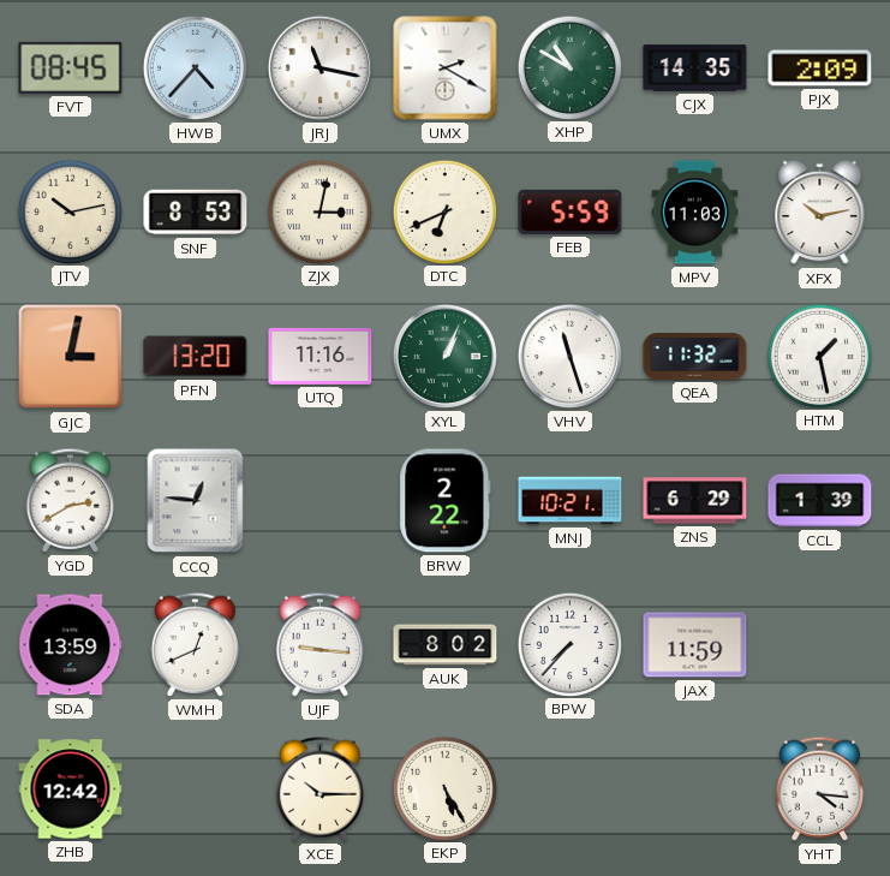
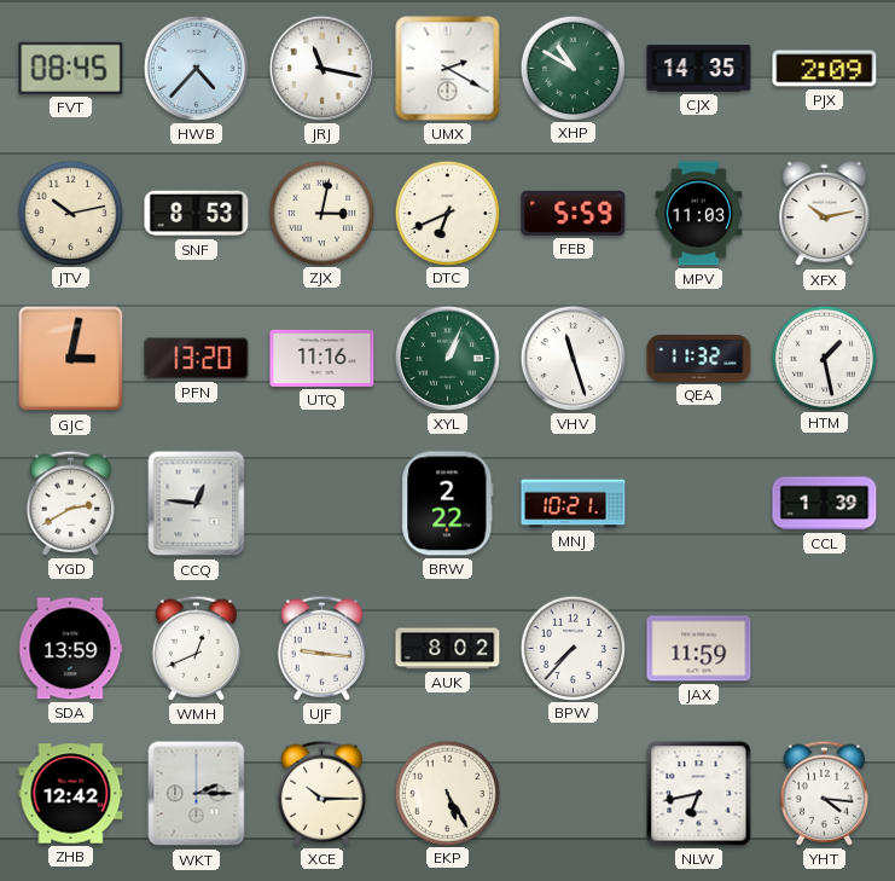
ZNS: 6:29 -> none
WKT: none -> 2:15
NLW: none -> 6:43
